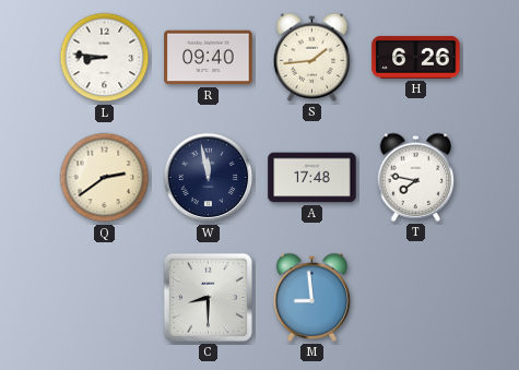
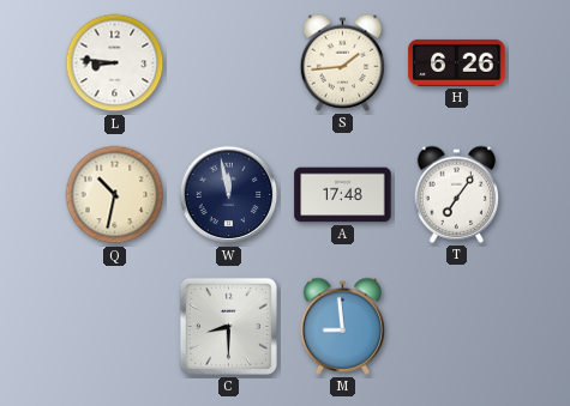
R: 09:40 -> none
Q: 2:39 -> 10:32
T: 7:47 -> 7:06
